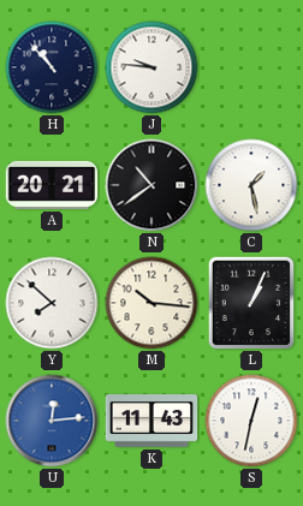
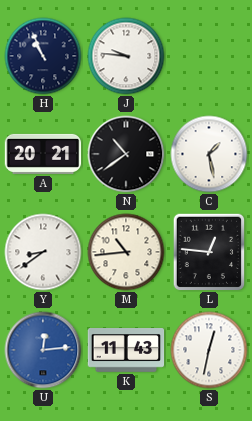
H: 10:53 -> 10:56
Y: 7:52 -> 8:39
M: 10:16 -> 10:44
L: 1:04 -> 12:46
